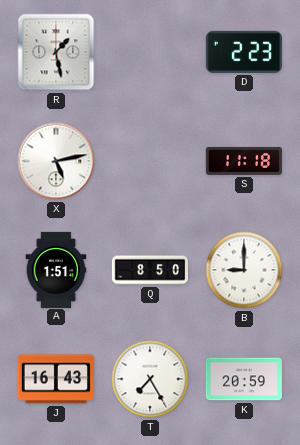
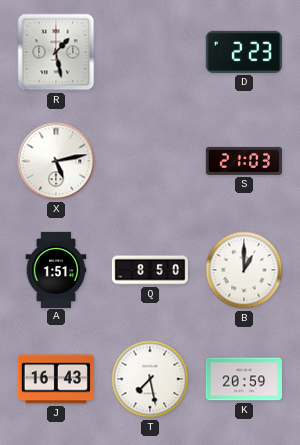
S: 11:18 -> 21:03
B: 9:00 -> 1:00
T: 7:25 -> 7:28
